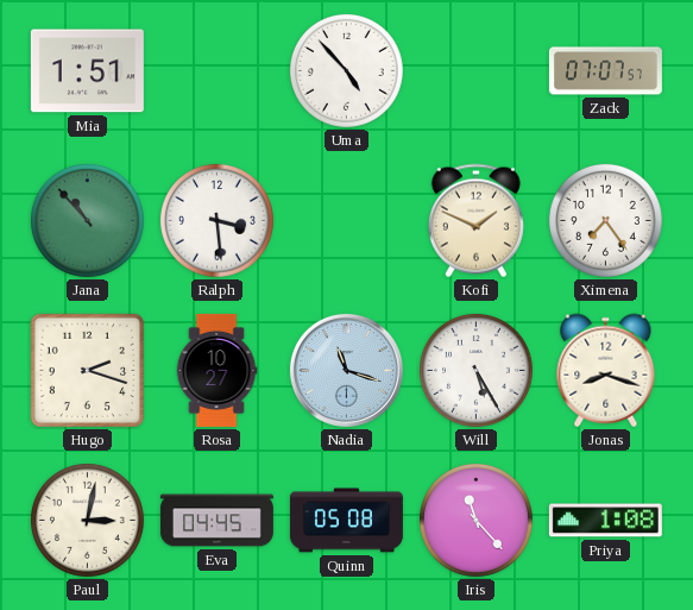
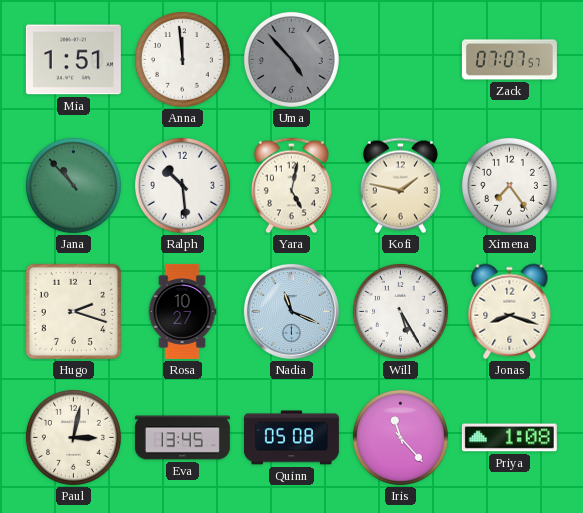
Anna: none -> 11:59
Uma dial: white -> grey
Ralph: 3:29 -> 10:29
Yara: none -> 5:02
Kofi: 1:49 -> 1:47
Nadia: 11:18 -> 11:19
Eva: 04:45 -> 13:45
